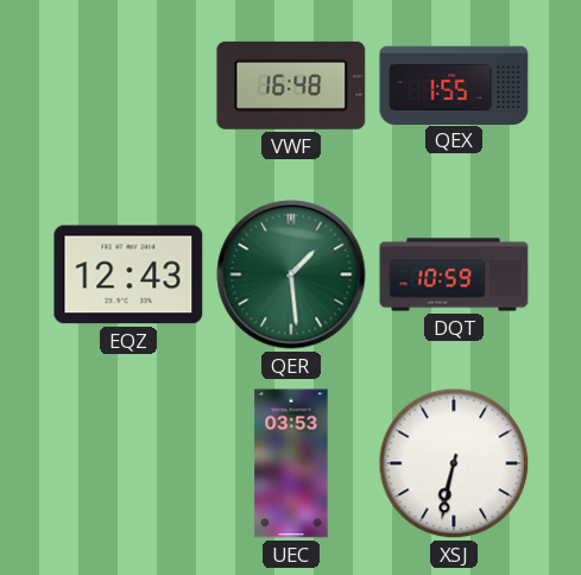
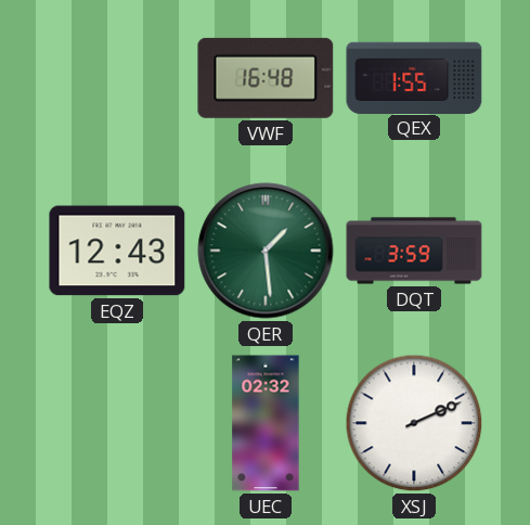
DQT: 10:59 -> 3:59
UEC: 03:53 -> 02:32
XSJ: 6:32 -> 2:11
